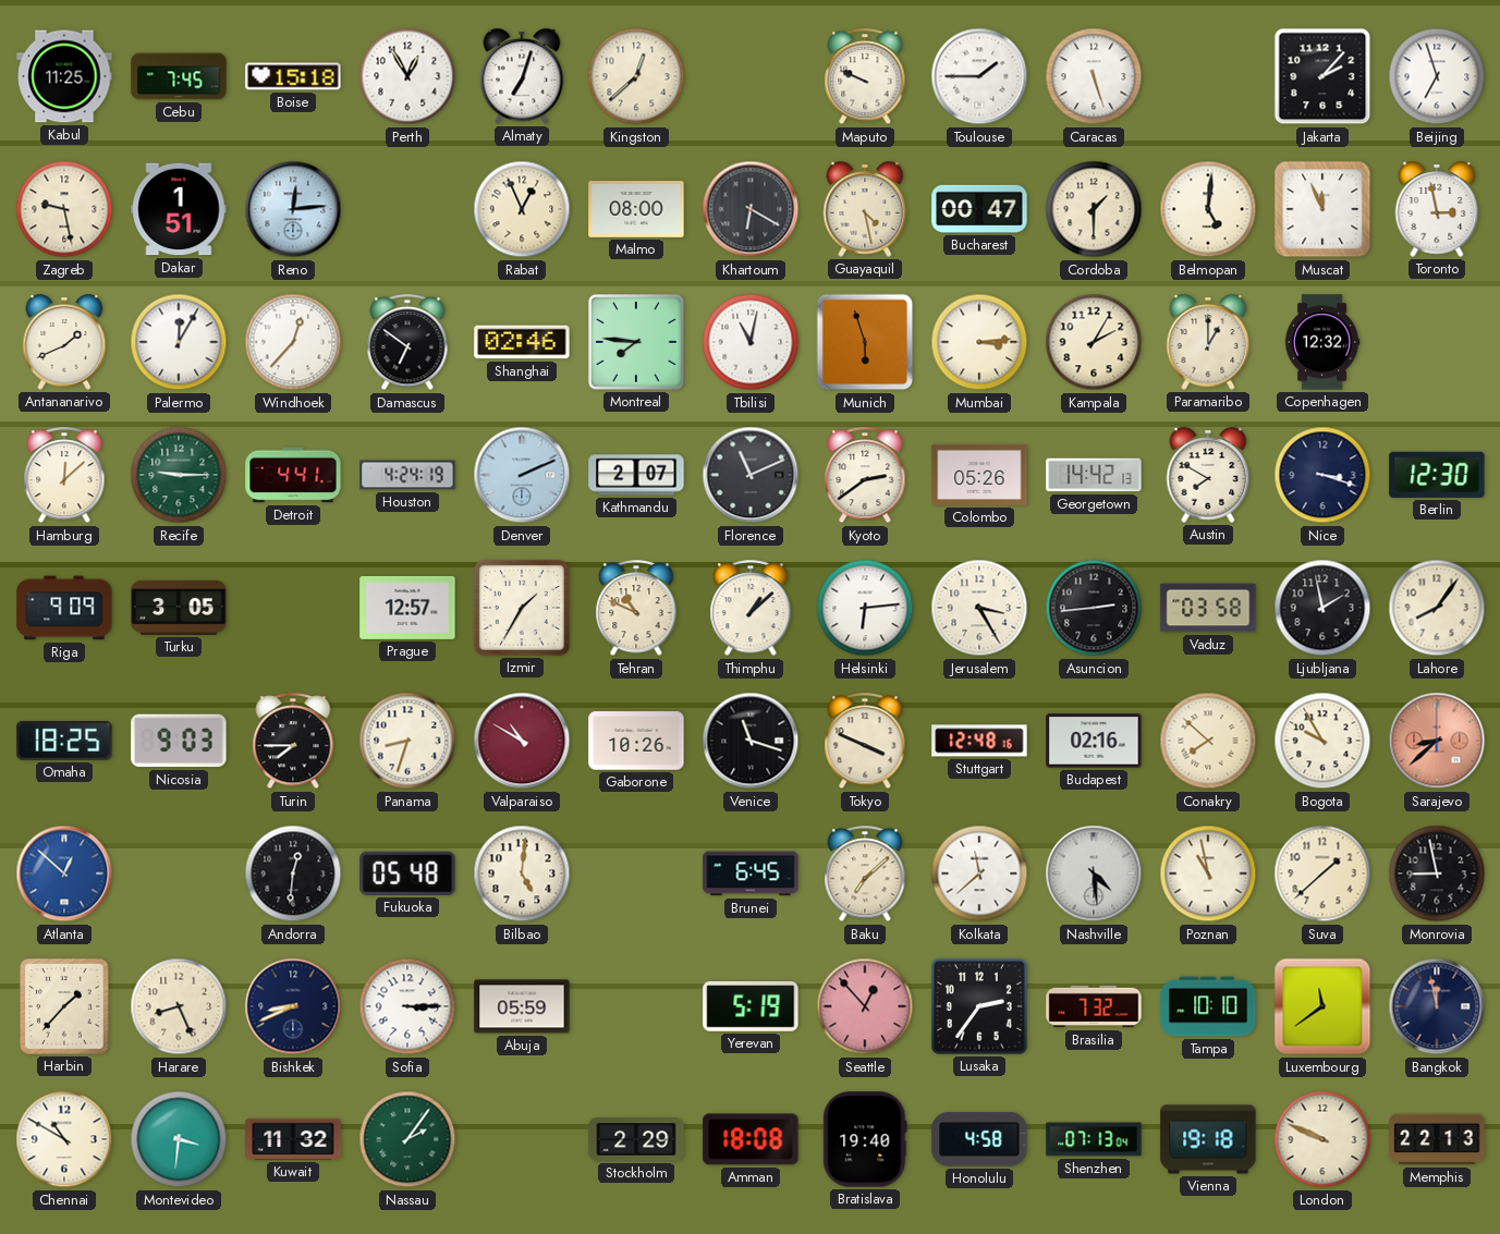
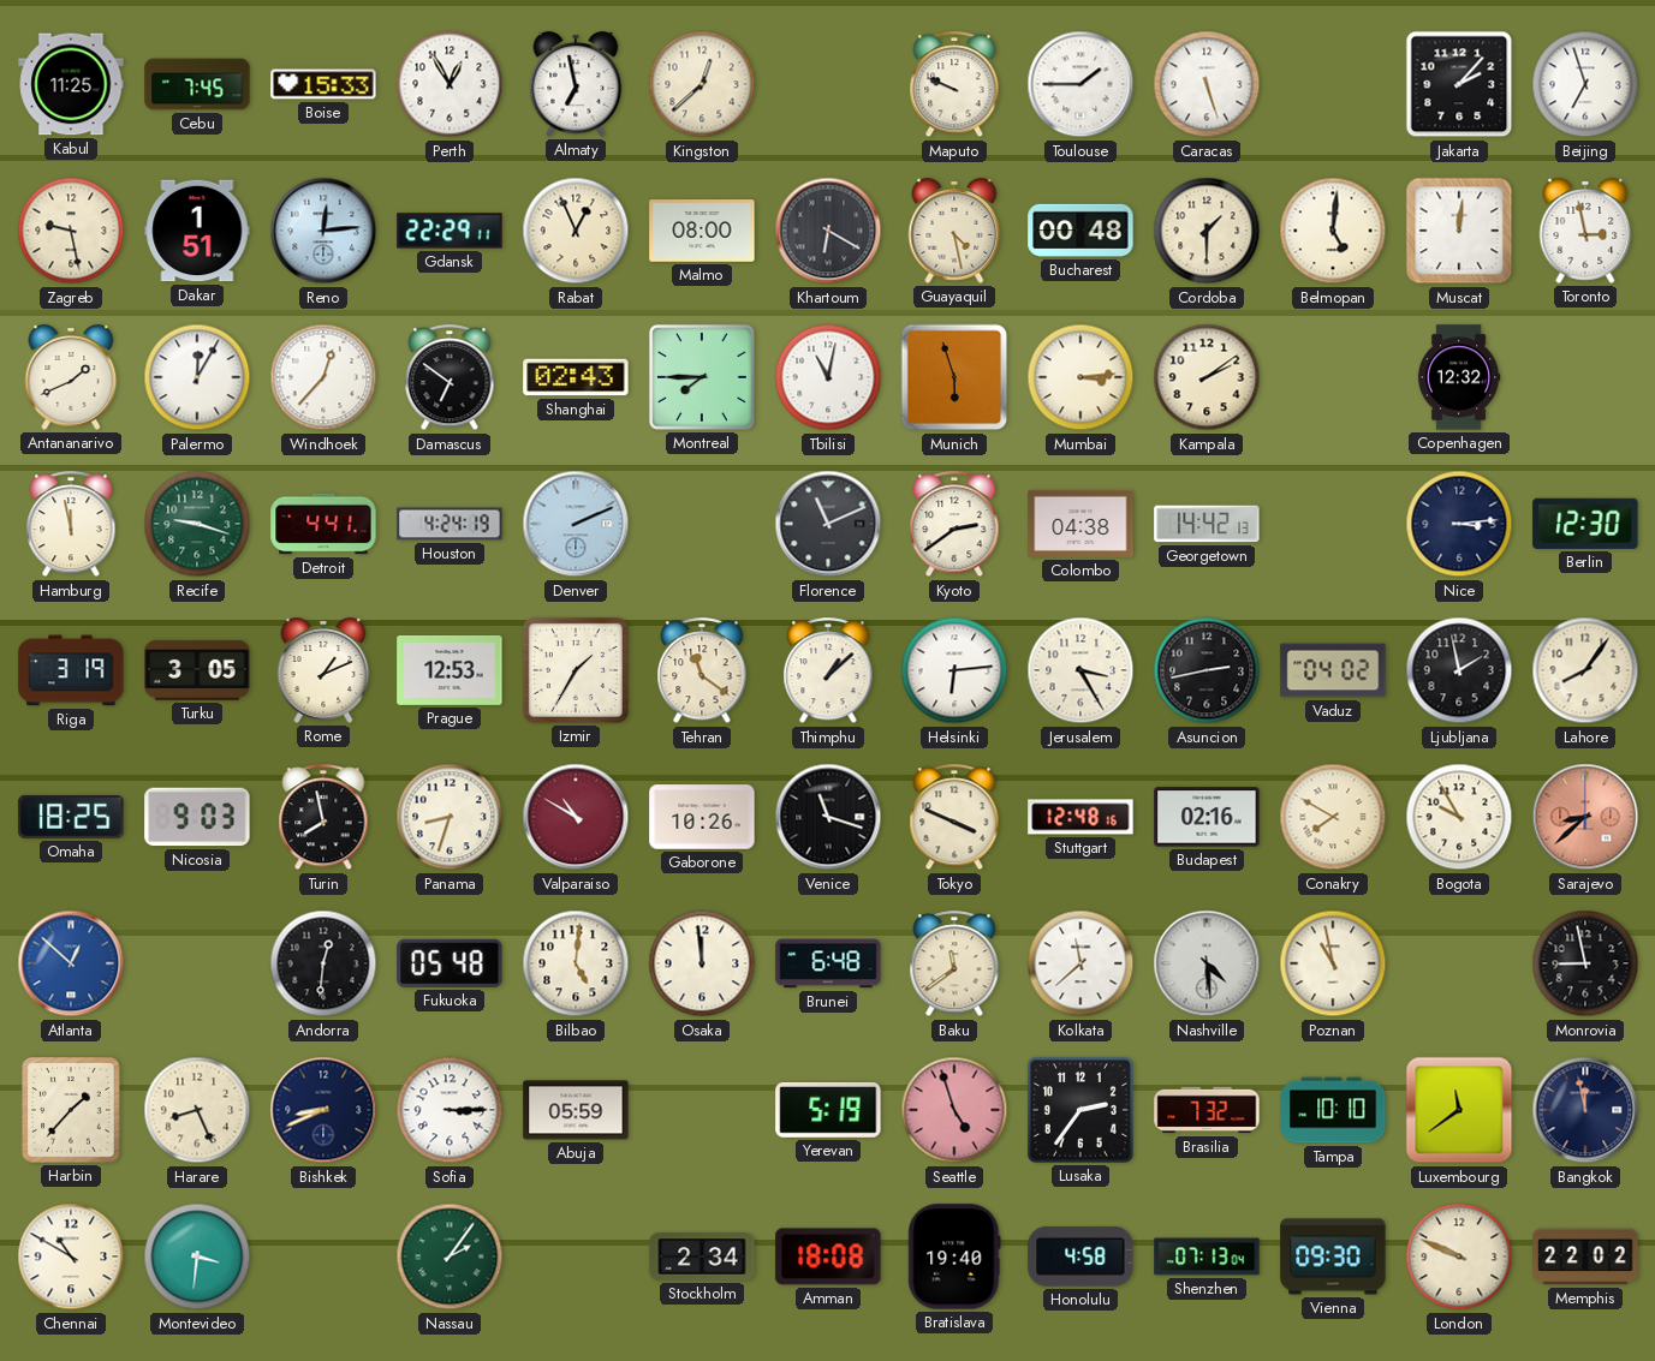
Boise: 15:18 -> 15:33
Almaty: 7:03 -> 6:58
Gdansk: none -> 22:29
Bucharest: 00:47 -> 00:48
Muscat: 11:56 -> 12:01
Shanghai: 02:46 -> 02:43
Montreal: 7:46 -> 7:45
Kampala: 2:05 -> 2:09
Paramaribo: 1:00 -> none
Hamburg: 12:08 -> 11:58
Recife: 9:15 -> 9:18
Kathmandu: 2:07 -> none
Colombo: 05:26 -> 04:38
Austin: 7:50 -> none
Nice: 3:18 -> 3:14
Riga: 9:09 -> 3:19
Rome: none -> 1:11
Prague: 12:57 -> 12:53
Tehran: 10:49 -> 11:21
Asuncion: 2:44 -> 2:43
Vaduz: 03:58 -> 04:02
Turin: 7:45 -> 7:58
Conakry: 7:52 -> 7:50
Osaka: none -> 11:59
Brunei: 6:45 -> 6:48
Baku: 7:08 -> 11:39
Suva: 1:38 -> none
Seattle: 12:53 -> 4:57
Kuwait: 11:32 -> none
Stockholm: 2:29 -> 2:34
Vienna: 19:18 -> 09:30
Memphis: 22:13 -> 22:02
